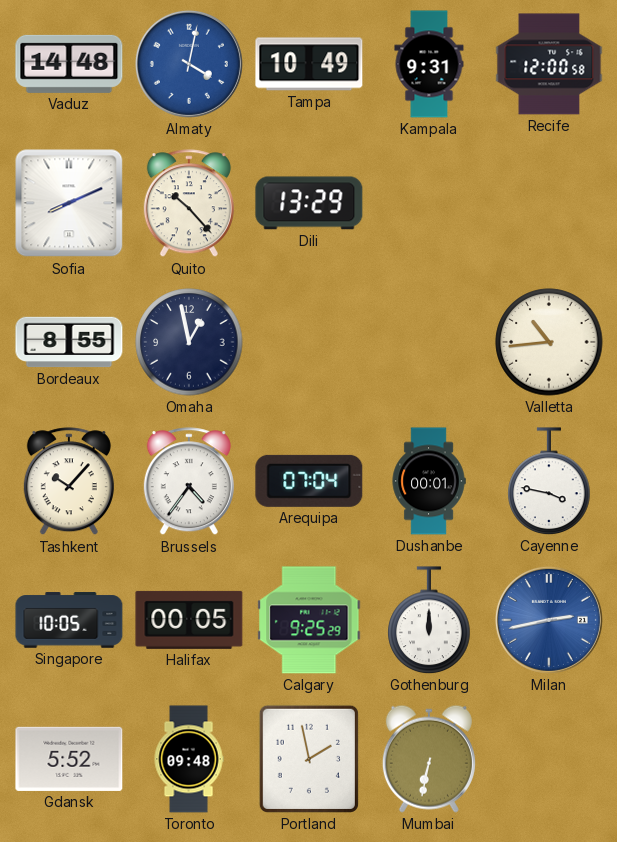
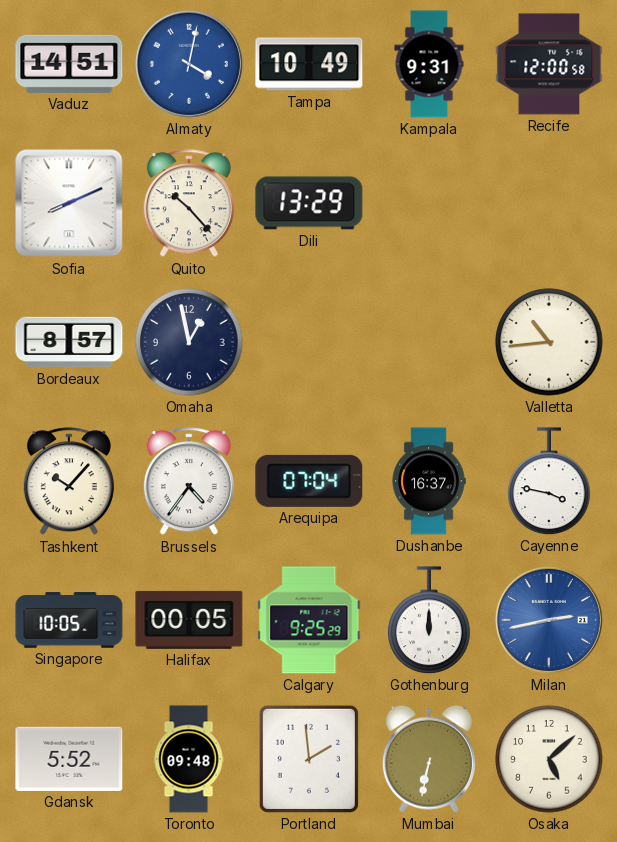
Vaduz: 14:48 -> 14:51
Bordeaux: 8:55 -> 8:57
Dushanbe: 00:01 -> 16:37
Portland: 1:58 -> 1:59
Osaka: none -> 5:08
